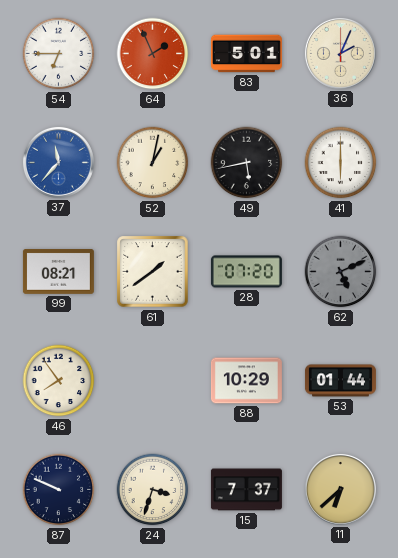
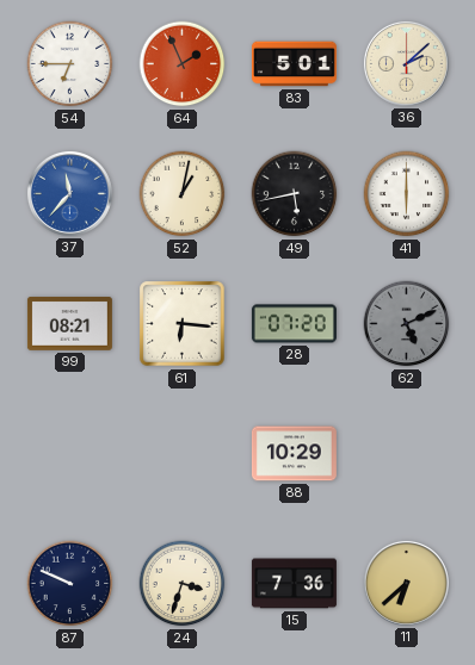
36: 2:04 -> 2:08
61: 1:39 -> 6:16
46: 7:54 -> none
53: 01:44 -> none
15: 7:37 -> 7:36
